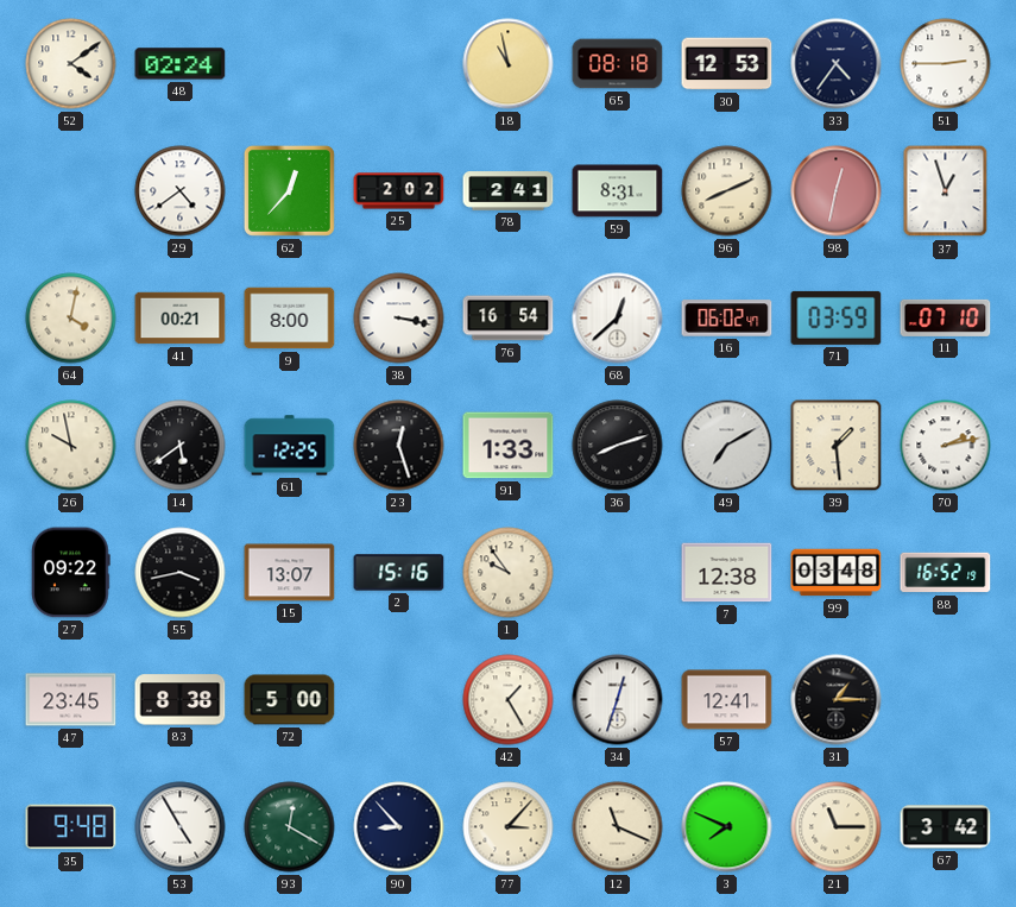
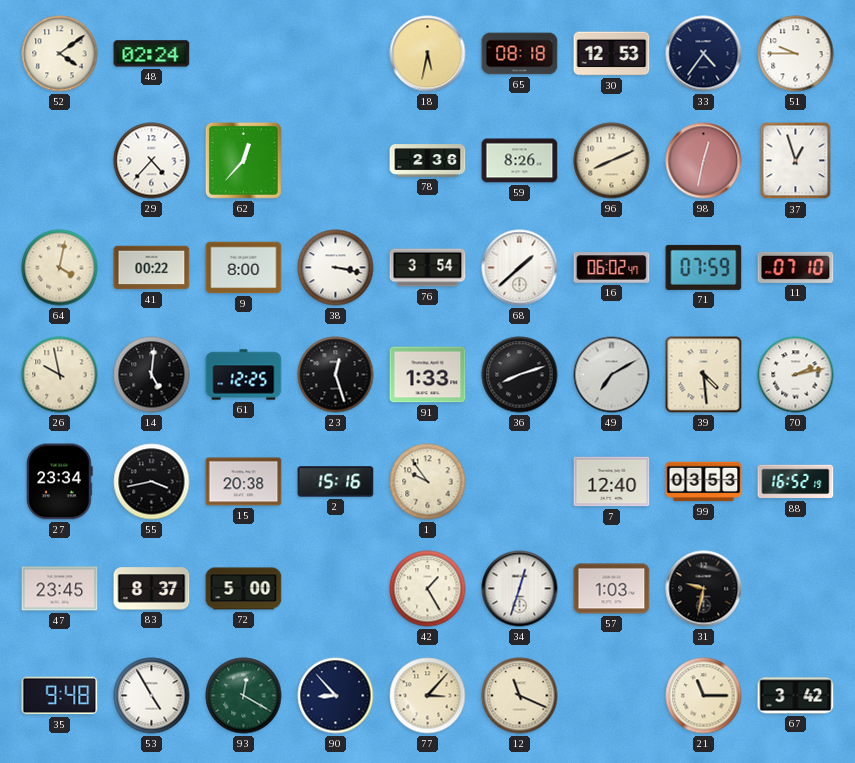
18: 10:58 -> 5:32
51: 2:45 -> 9:45
29: 4:39 -> 4:37
25: 2:02 -> none
78: 2:41 -> 2:36
59: 8:31 -> 8:26
41: 00:21 -> 00:22
76: 16:54 -> 3:54
68: 12:38 -> 1:38
71: 03:59 -> 07:59
14: 5:39 -> 5:01
39: 1:29 -> 4:29
27: 09:22 -> 23:34
15: 13:07 -> 20:38
7: 12:38 -> 12:40
99: 03:48 -> 03:53
83: 8:38 -> 8:37
57: 12:41 -> 1:03
31: 1:15 -> 9:32
3: 7:49 -> none
